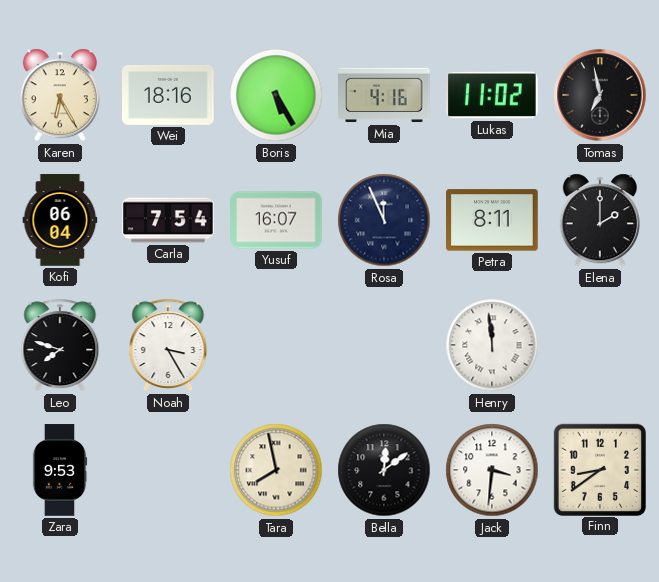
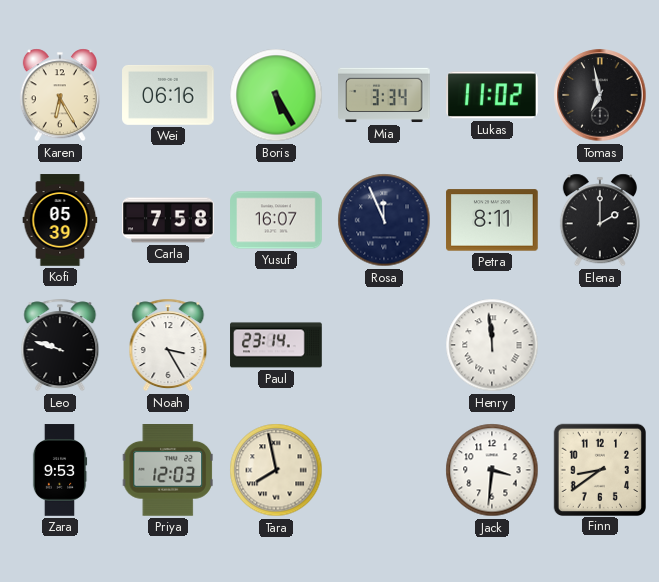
Wei: 18:16 -> 06:16
Mia: 4:16 -> 3:34
Kofi: 06:04 -> 05:39
Carla: 7:54 -> 7:58
Leo: 7:48 -> 9:48
Paul: none -> 23:14
Priya: none -> 12:03
Bella: 12:09 -> none
